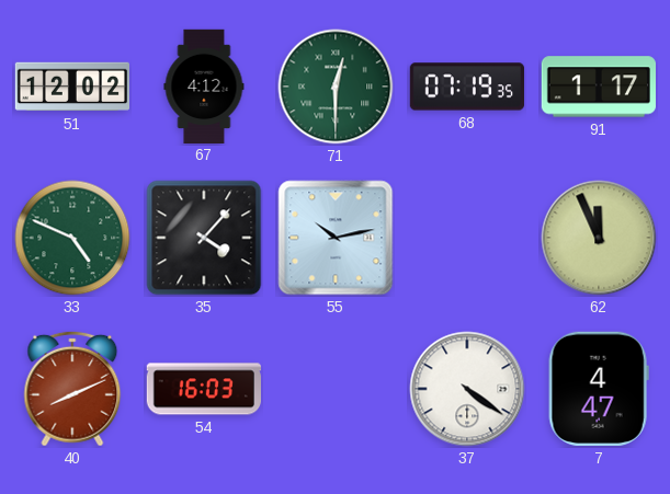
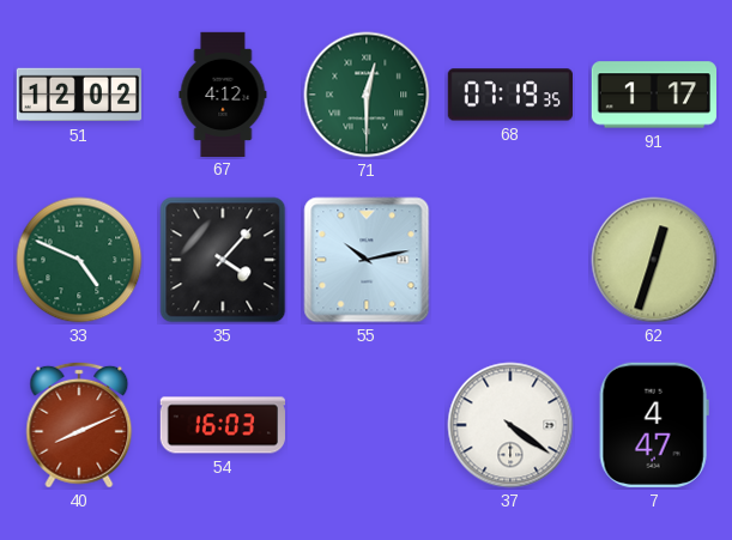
62: 11:56 -> 12:33
